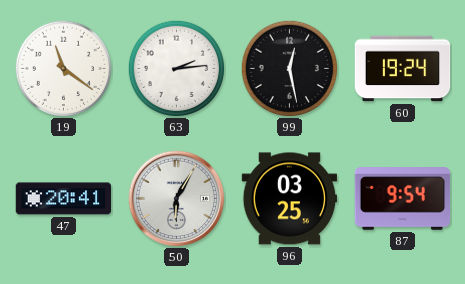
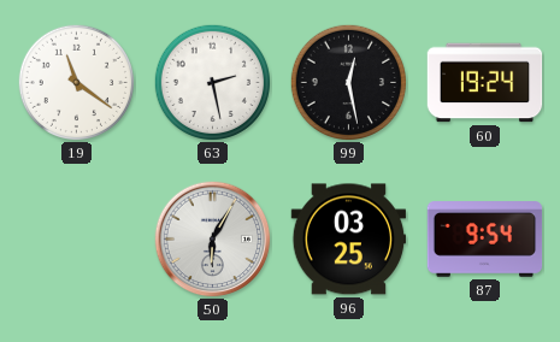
63: 2:14 -> 2:28
47: 20:41 -> none
